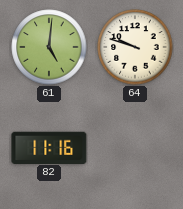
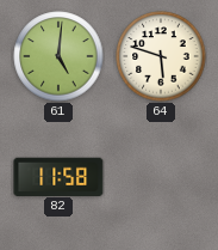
64: 9:48 -> 5:48
82: 11:16 -> 11:58
